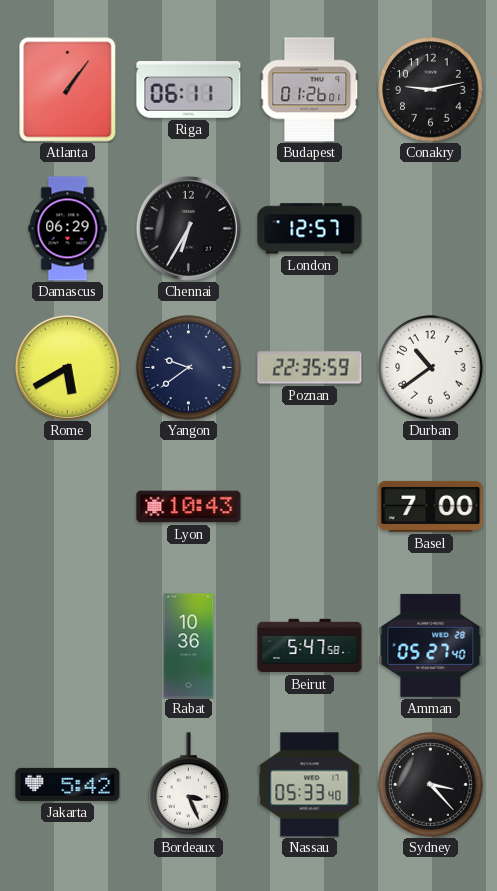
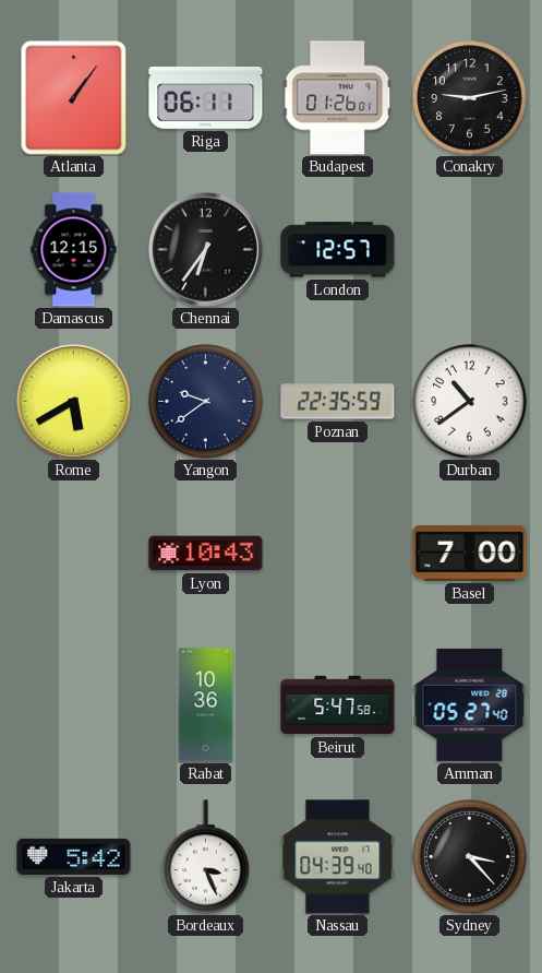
Damascus: 06:29 -> 12:15
Chennai: 6:35 -> 6:36
Nassau: 05:33 -> 04:39
